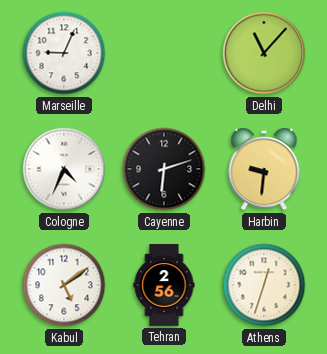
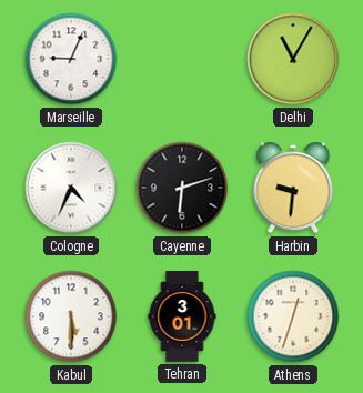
Delhi: 11:07 -> 11:05
Kabul: 5:09 -> 5:30
Tehran: 2:56 -> 3:01
